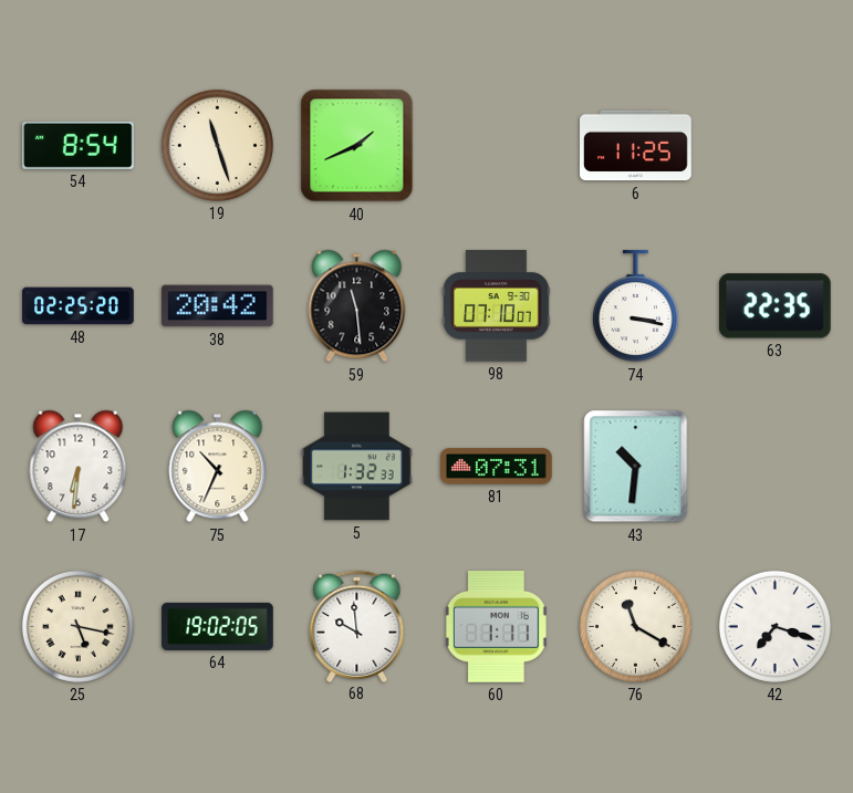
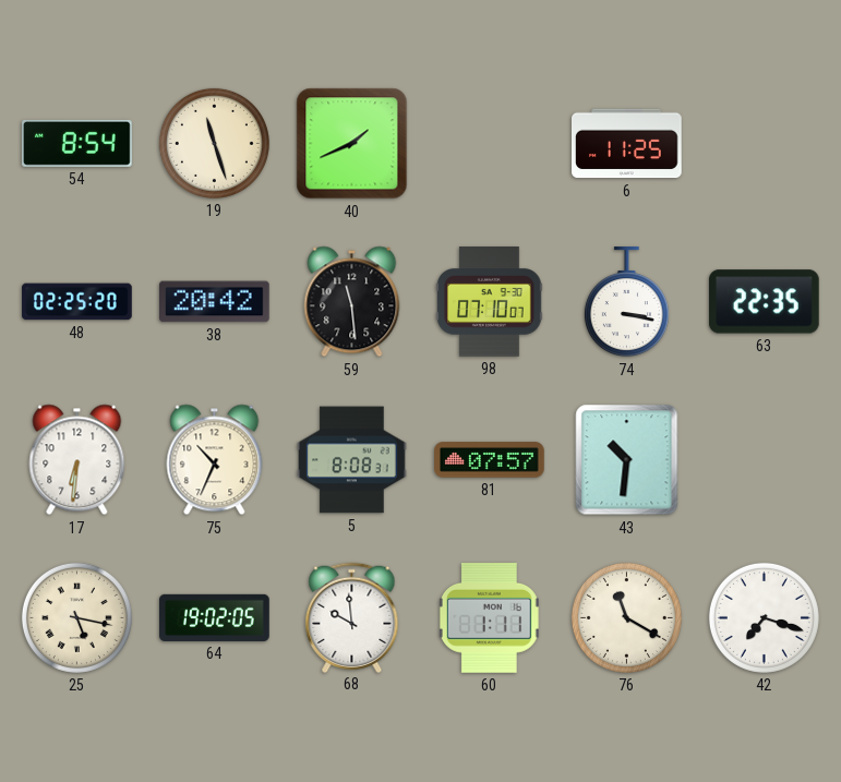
5: 1:32 -> 8:08
81: 07:31 -> 07:57
